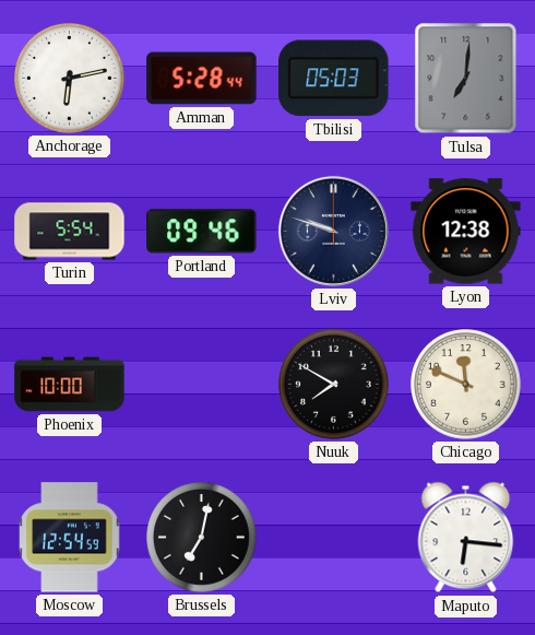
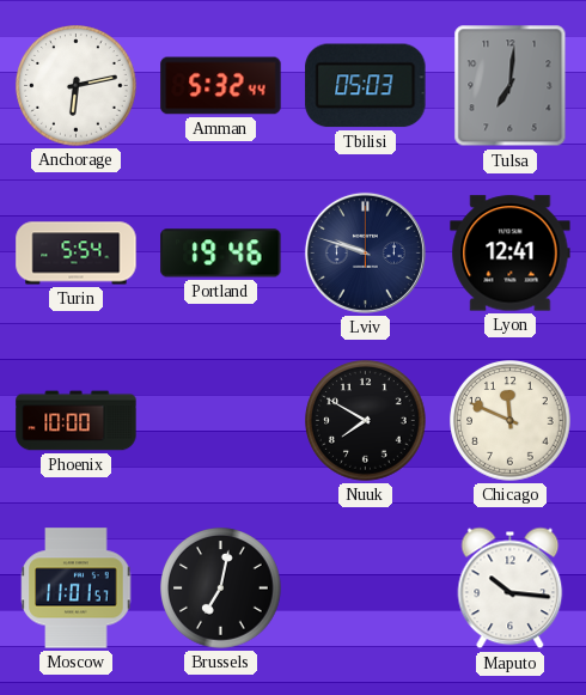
Amman: 5:28 -> 5:32
Portland: 09:46 -> 19:46
Lyon: 12:38 -> 12:41
Moscow: 12:54 -> 11:01
Maputo: 6:16 -> 10:16
